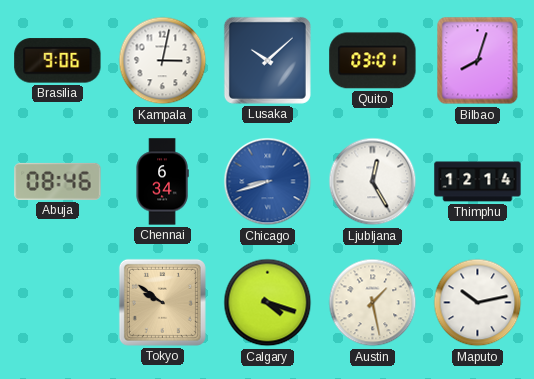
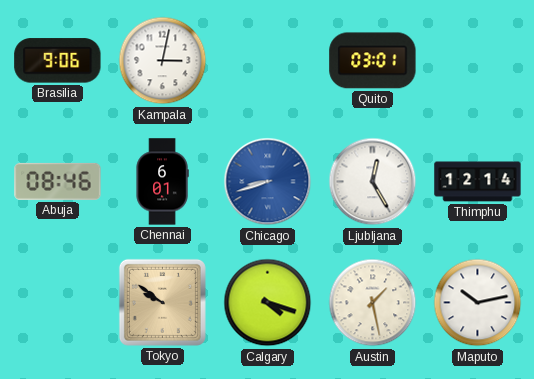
Lusaka: 10:08 -> none
Bilbao: 8:03 -> none
Chennai: 6:34 -> 6:01
